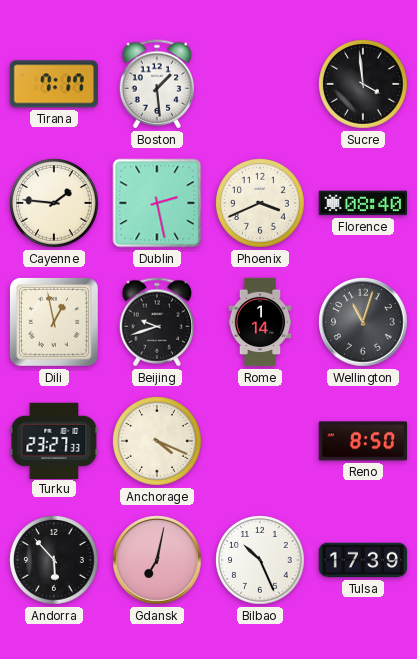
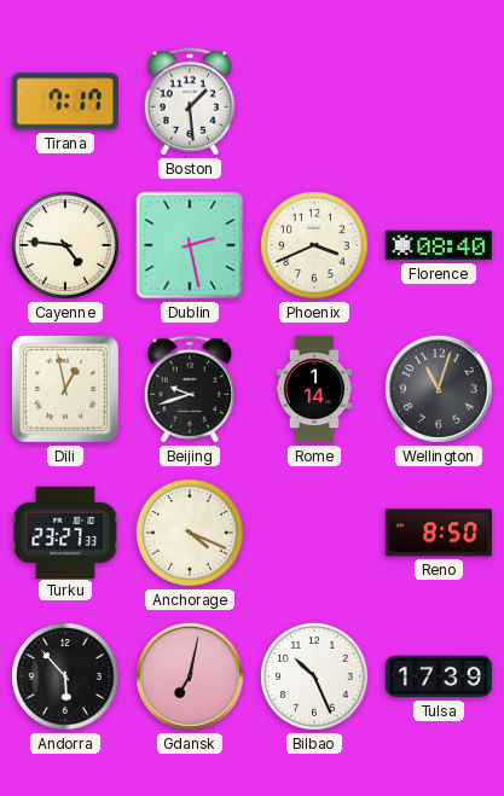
Sucre: 3:59 -> none
Cayenne: 1:46 -> 4:46
